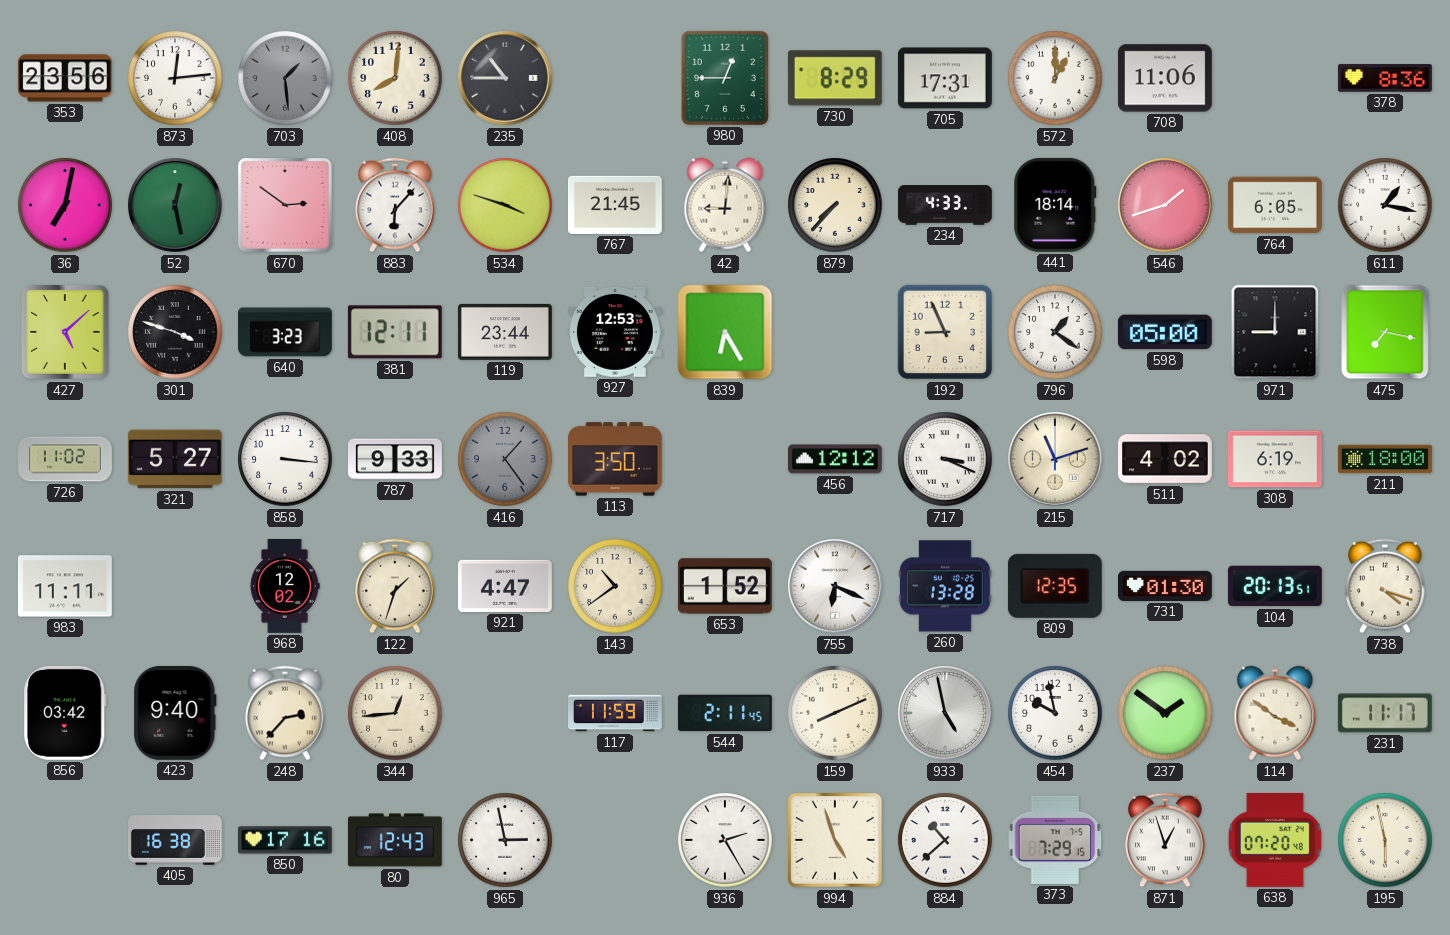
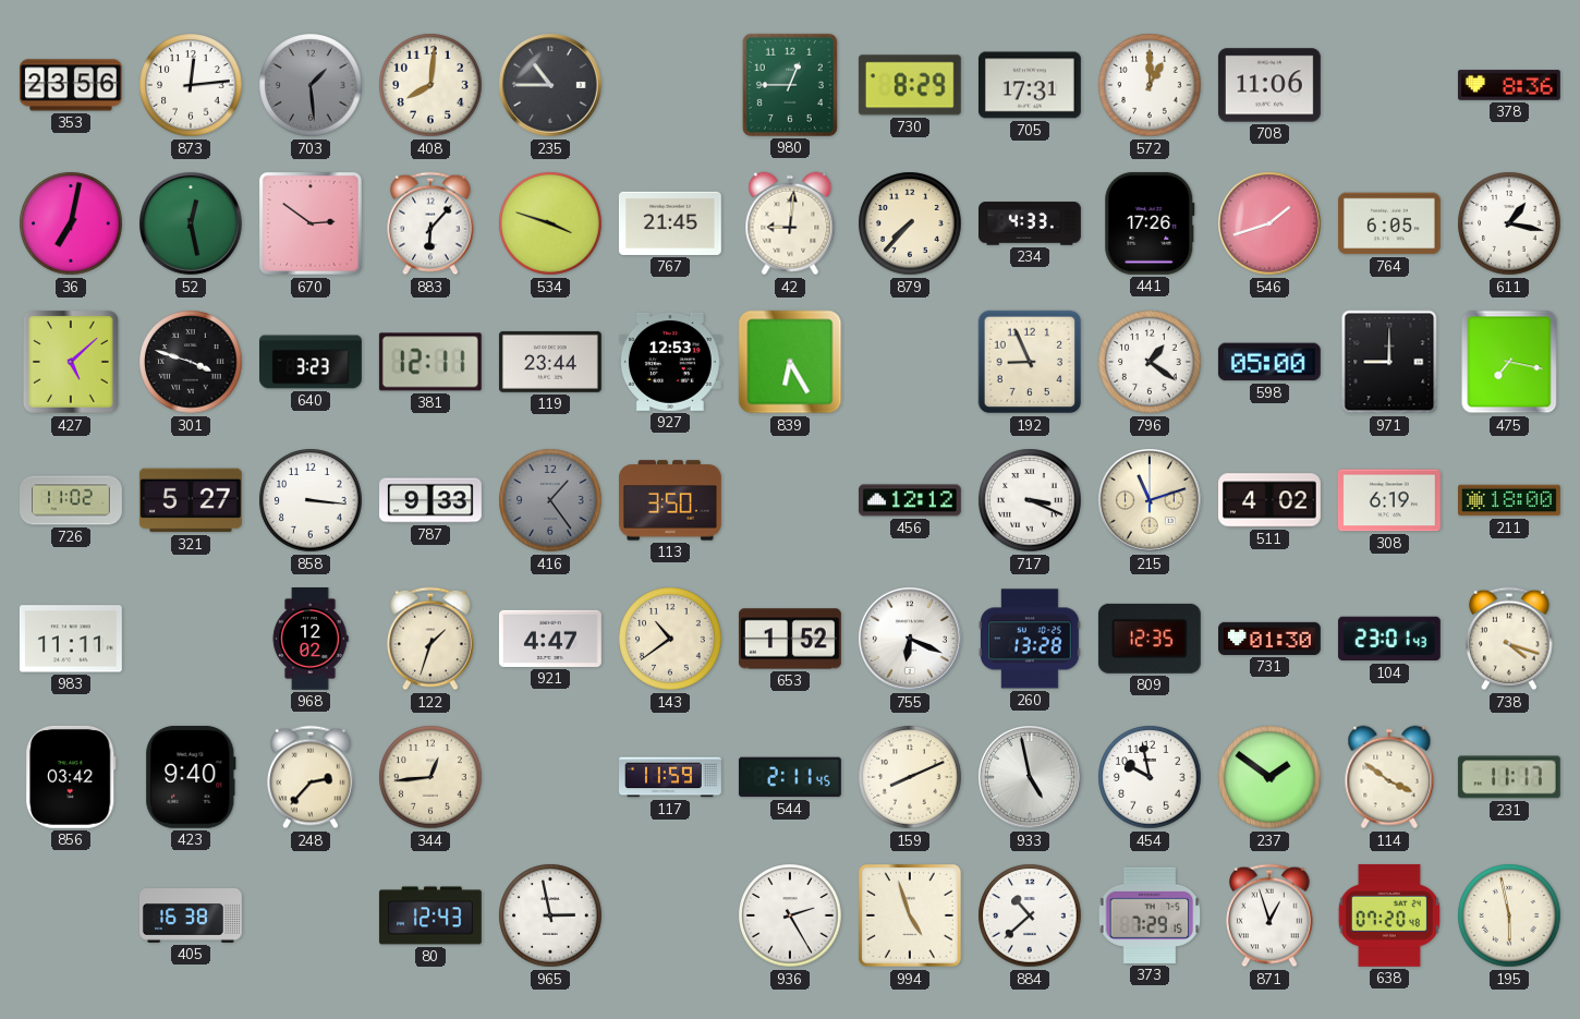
441: 18:14 -> 17:26
104: 20:13 -> 23:01
850: 17:16 -> none
